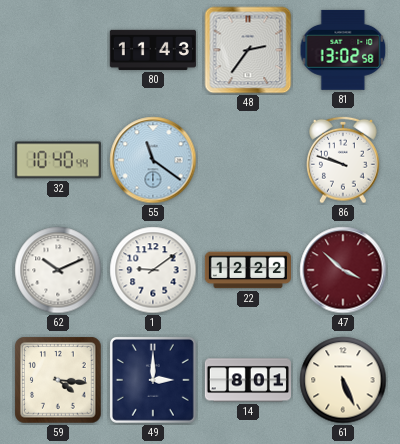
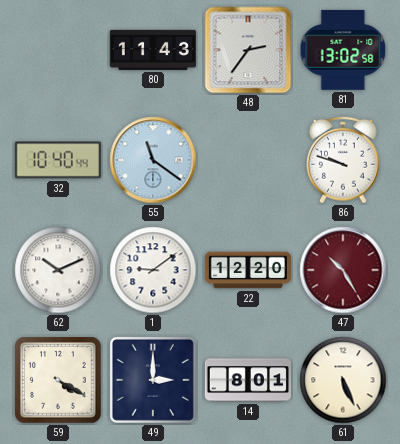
22: 12:22 -> 12:20
47: 3:52 -> 10:25
59: 4:16 -> 4:20
